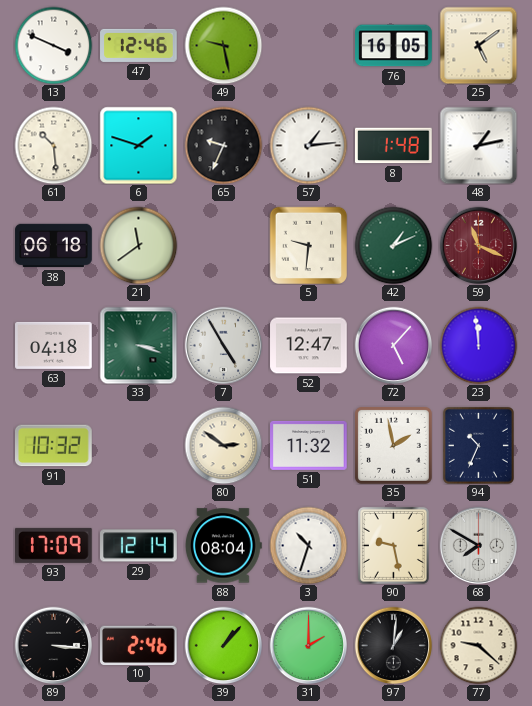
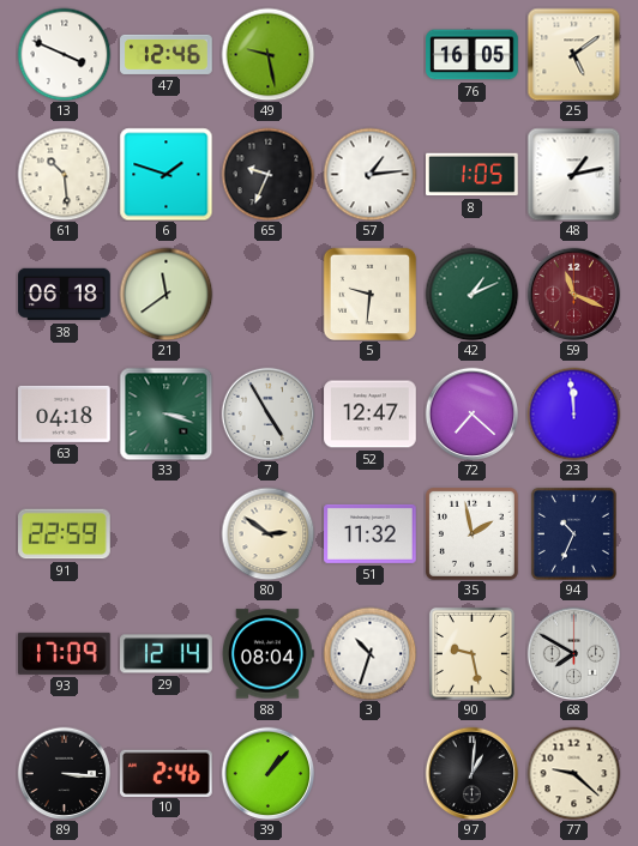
8: 1:48 -> 1:05
72: 5:07 -> 7:22
91: 10:32 -> 22:59
31: 2:00 -> none
